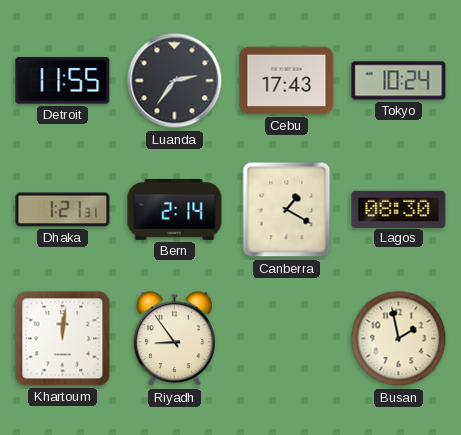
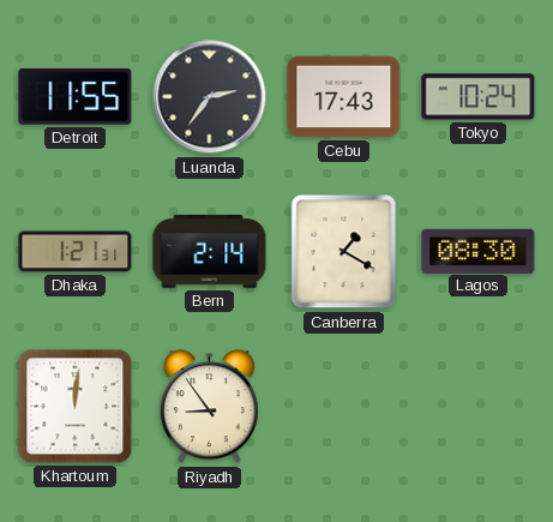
Busan: 1:58 -> none
